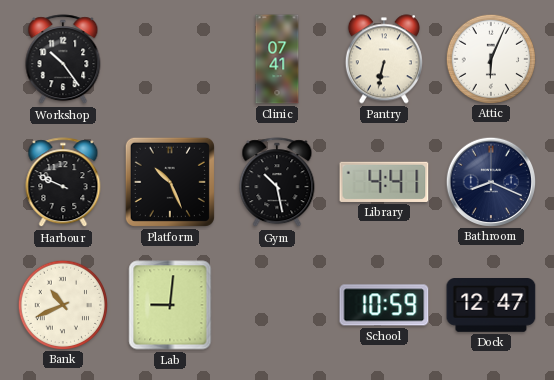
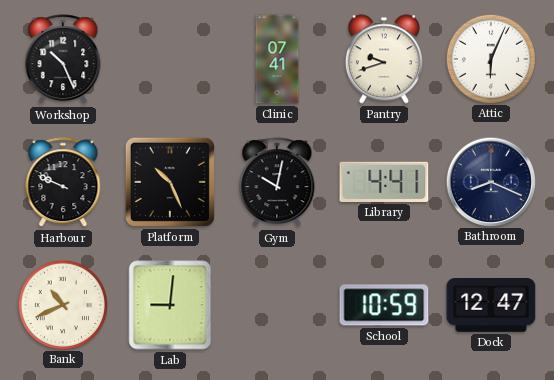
Workshop: 10:24 -> 10:26
Pantry: 6:32 -> 9:42
Gym: 10:28 -> 10:02
